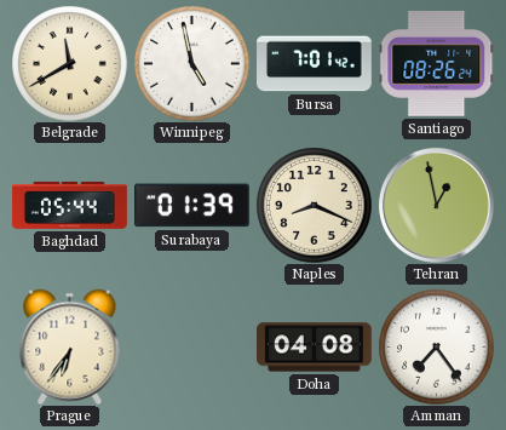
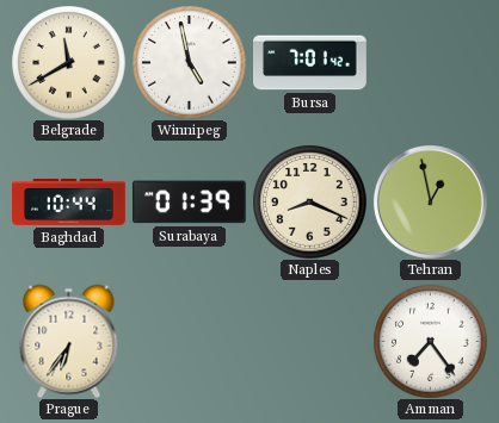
Santiago: 08:26 -> none
Baghdad: 05:44 -> 10:44
Doha: 04:08 -> none
